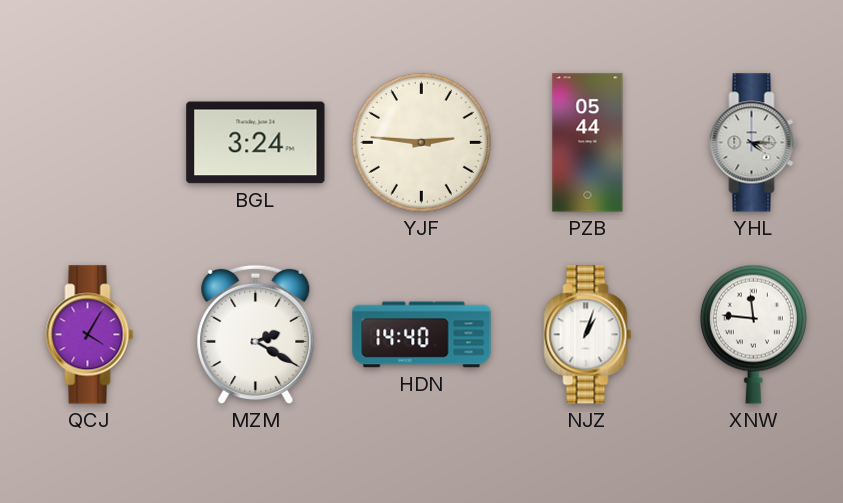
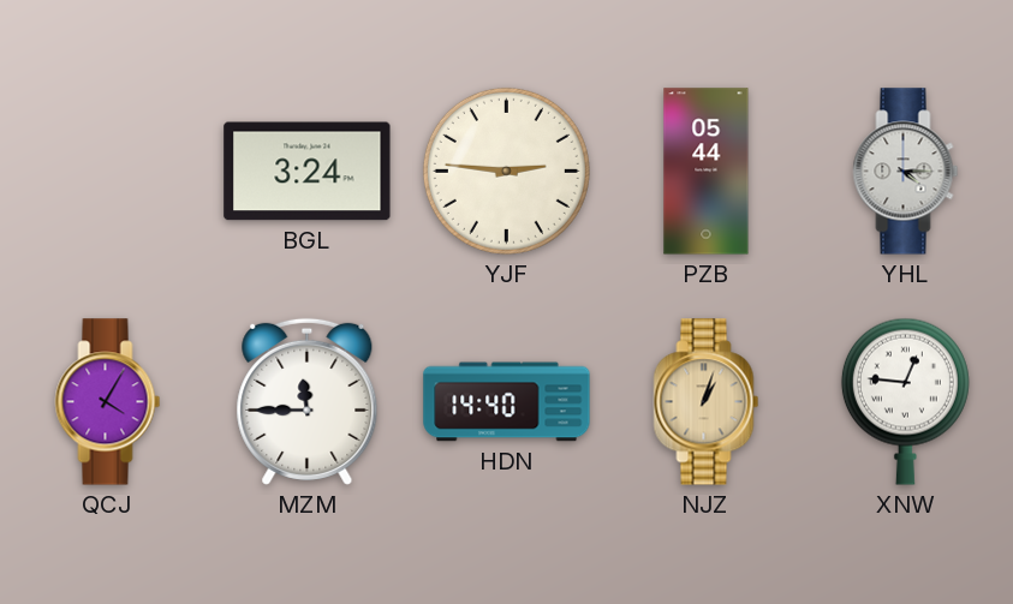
MZM: 2:20 -> 11:45
NJZ dial: white -> champagne
XNW: 11:46 -> 12:46
